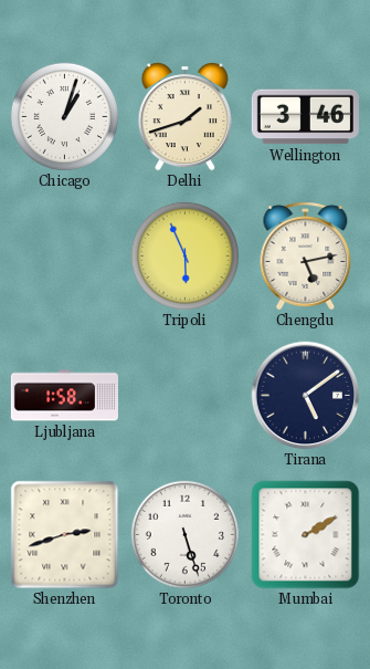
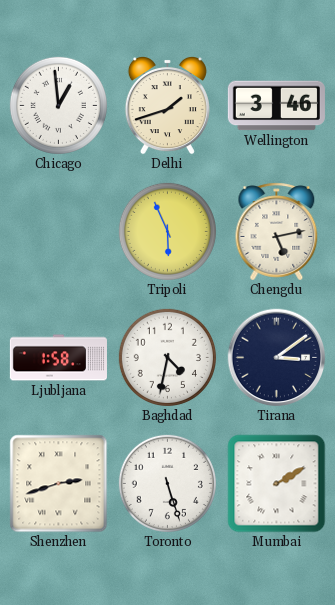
Chicago: 1:03 -> 12:59
Baghdad: none -> 4:32
Tirana: 5:09 -> 3:09
